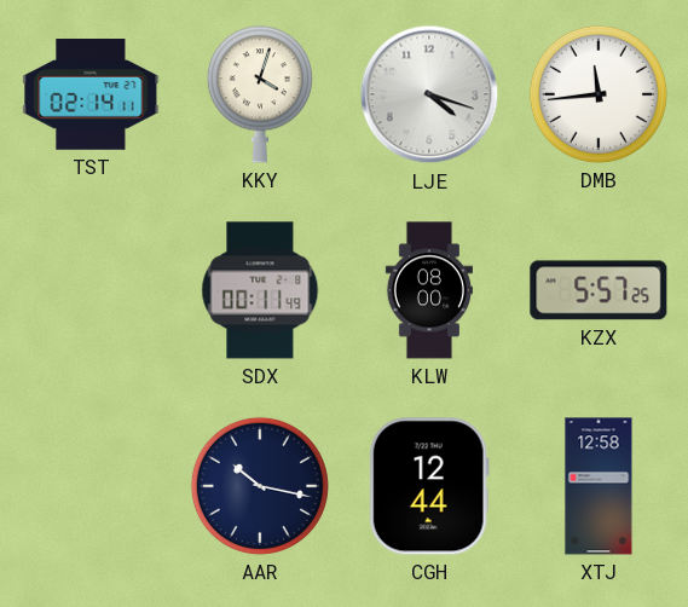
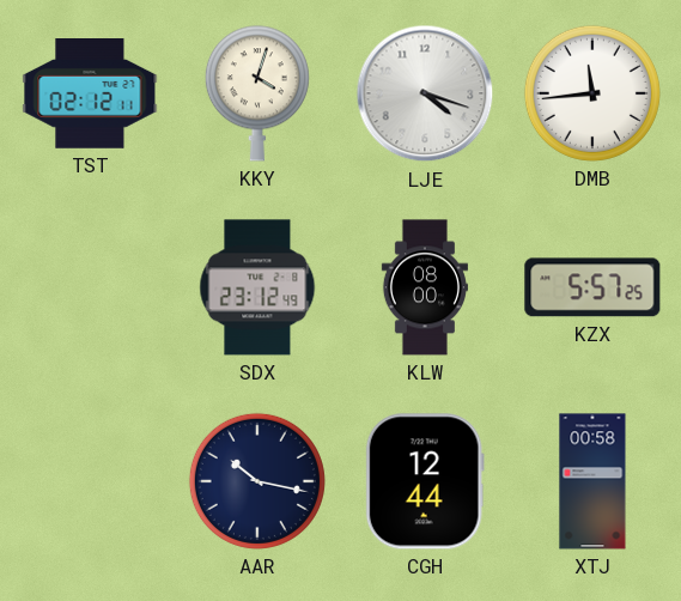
TST: 02:14 -> 02:12
SDX: 00:11 -> 23:12
XTJ: 12:58 -> 00:58
